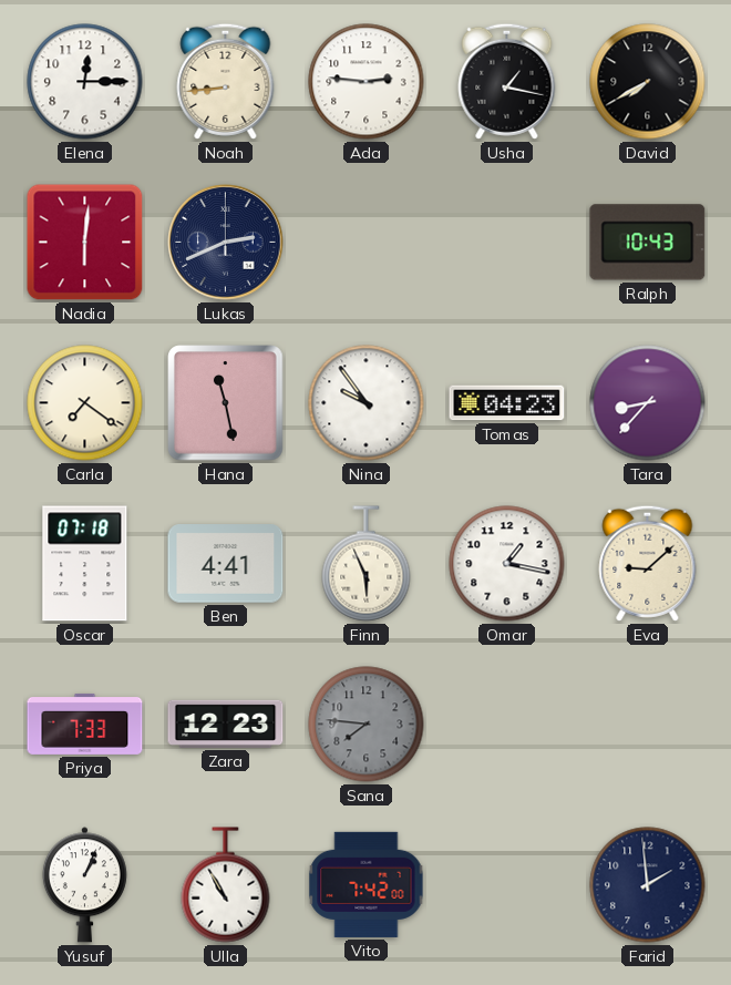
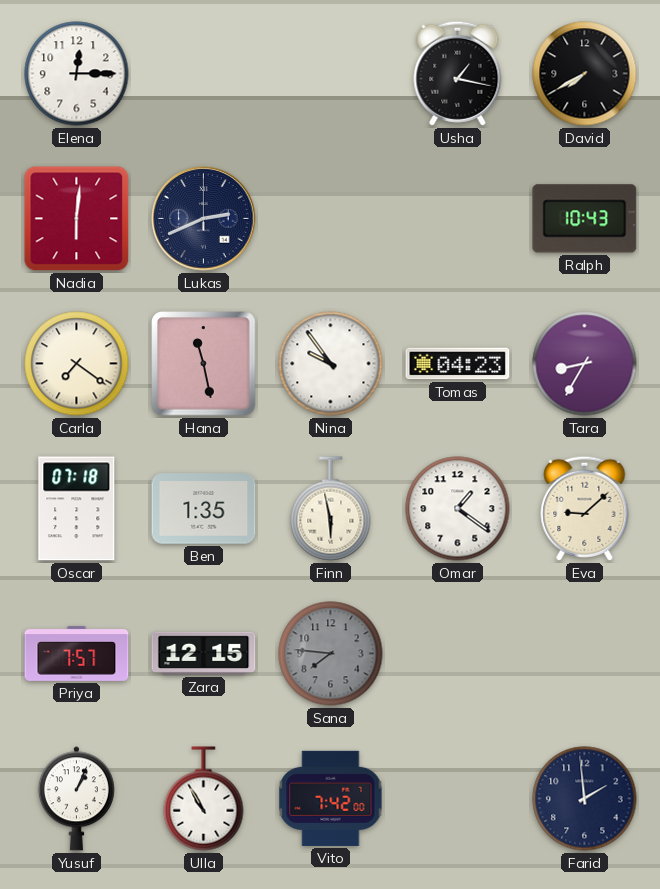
Noah: 8:44 -> none
Ada: 2:46 -> none
Tara: 8:37 -> 8:35
Ben: 4:41 -> 1:35
Finn: 5:56 -> 5:58
Omar: 1:17 -> 1:21
Priya: 7:33 -> 7:57
Zara: 12:23 -> 12:15
